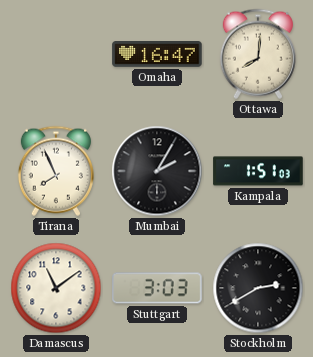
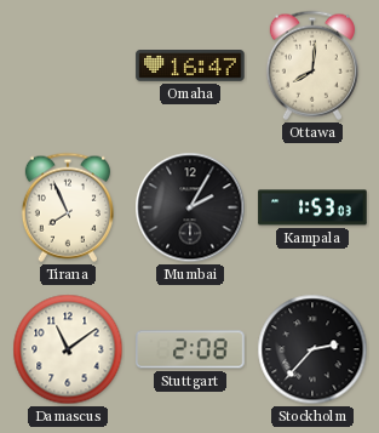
Kampala: 1:51 -> 1:53
Stuttgart: 3:03 -> 2:08
Stockholm: 2:40 -> 2:37
